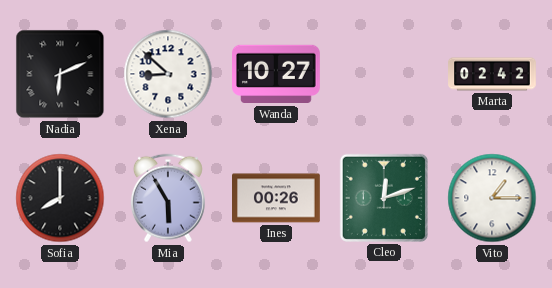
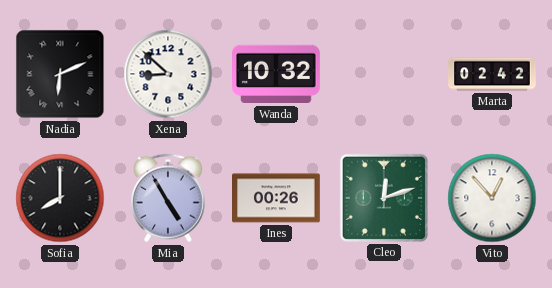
Wanda: 10:27 -> 10:32
Mia: 5:55 -> 4:55
Vito: 1:15 -> 12:53
